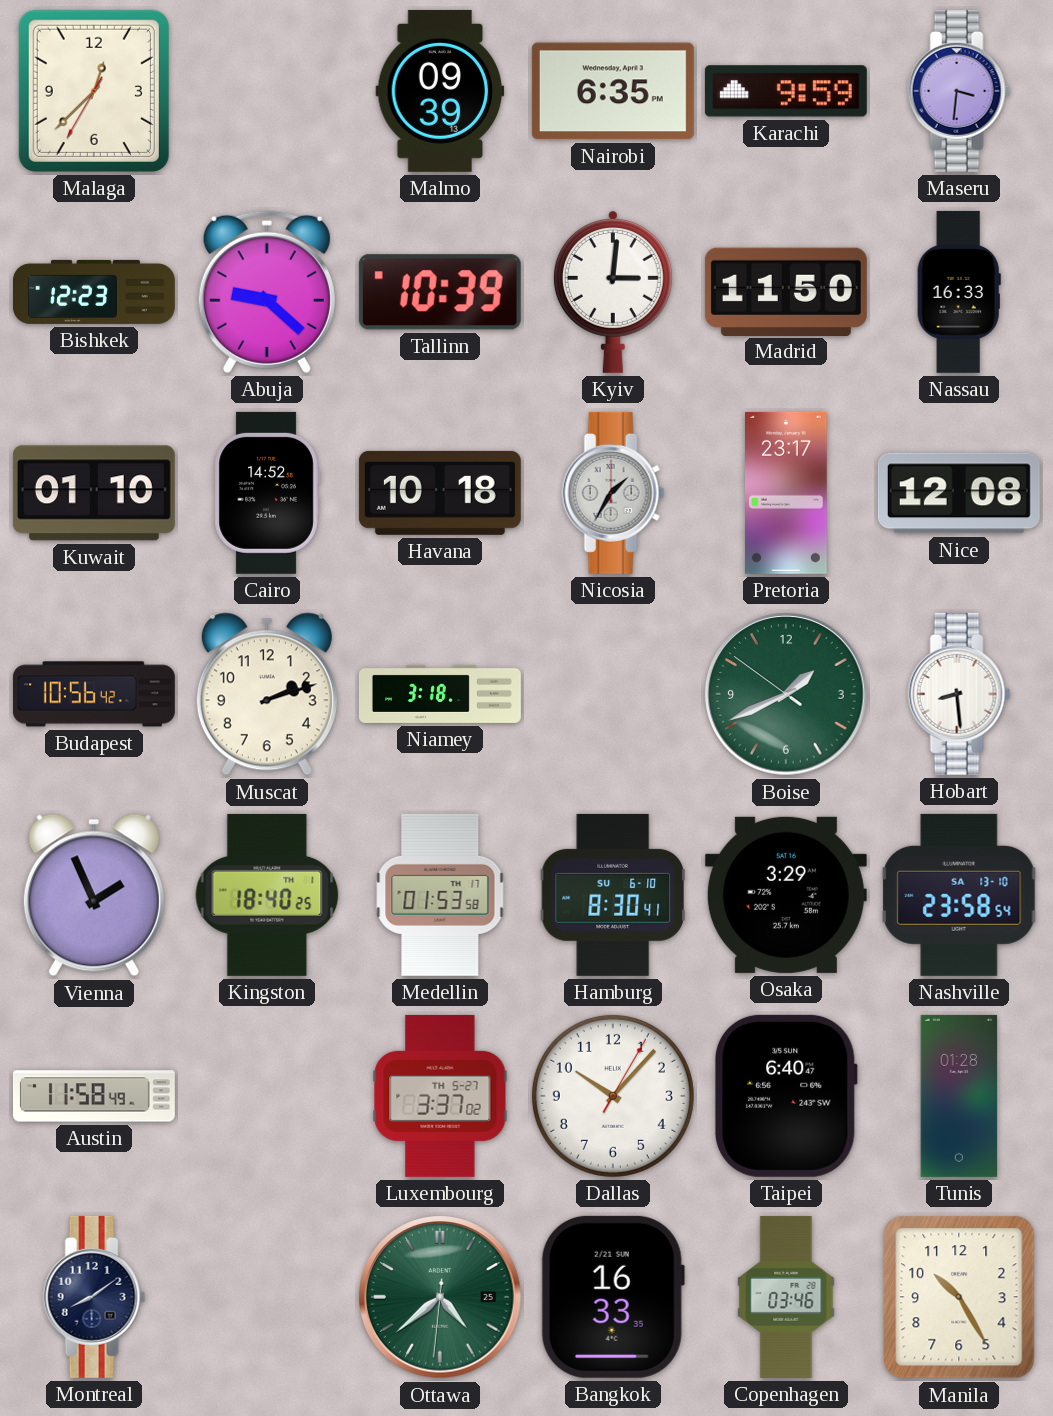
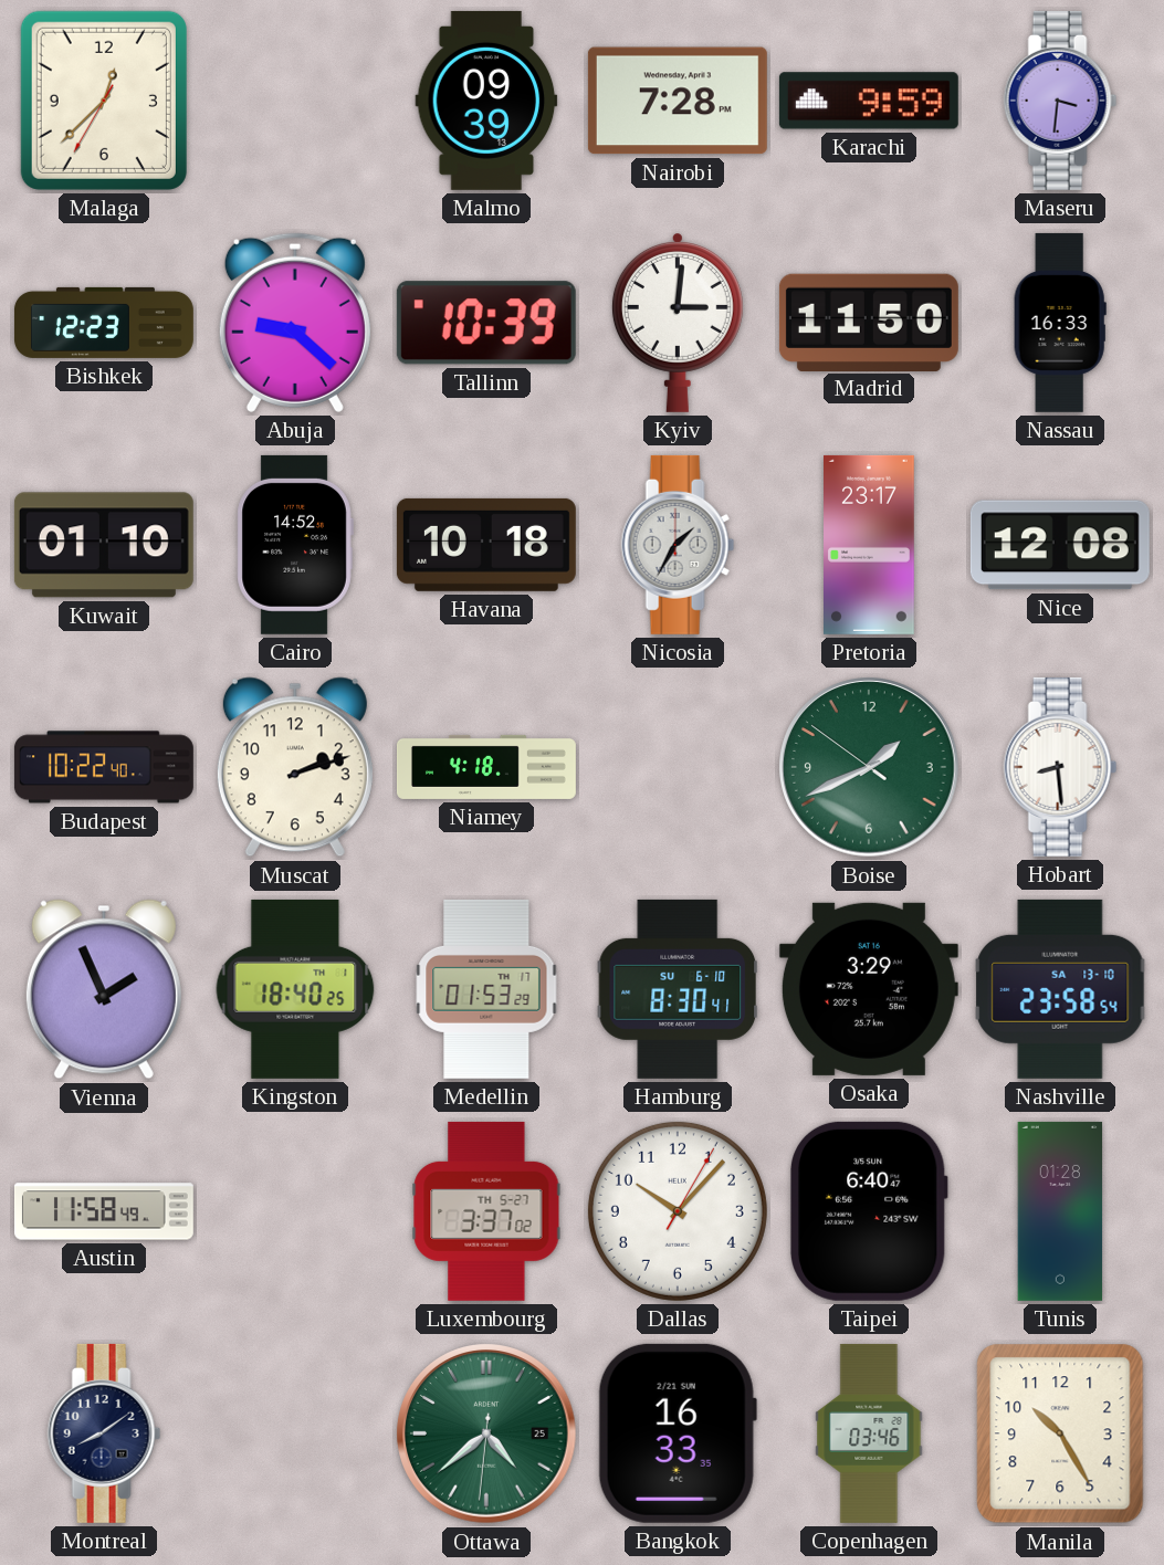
Nairobi: 6:35 -> 7:28
Budapest: 10:56 -> 10:22
Niamey: 3:18 -> 4:18
Medellin: 01:53:58 -> 01:53:29
